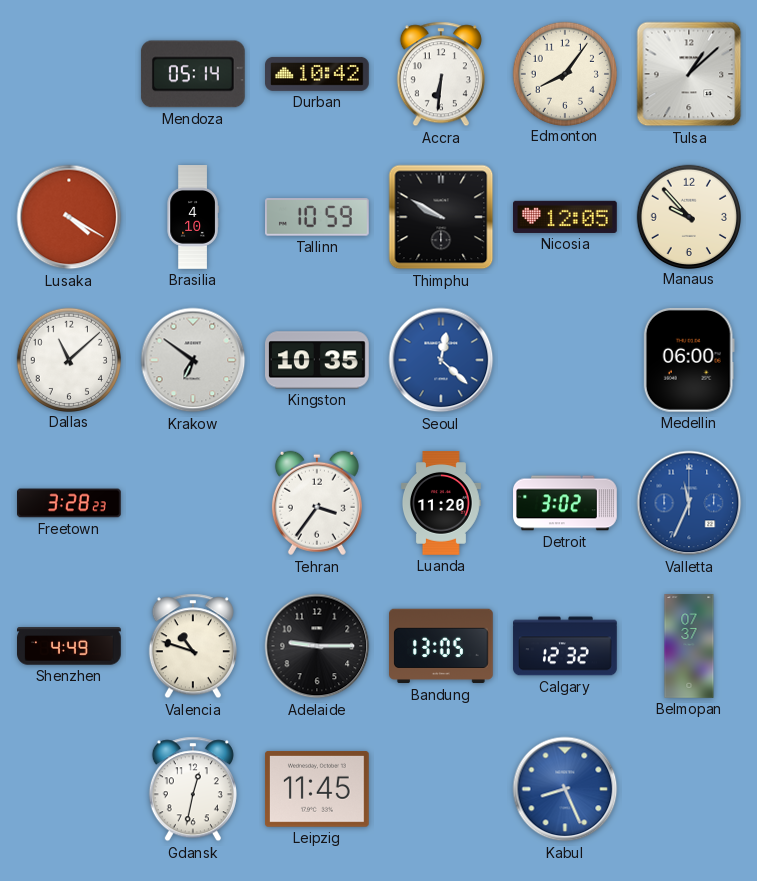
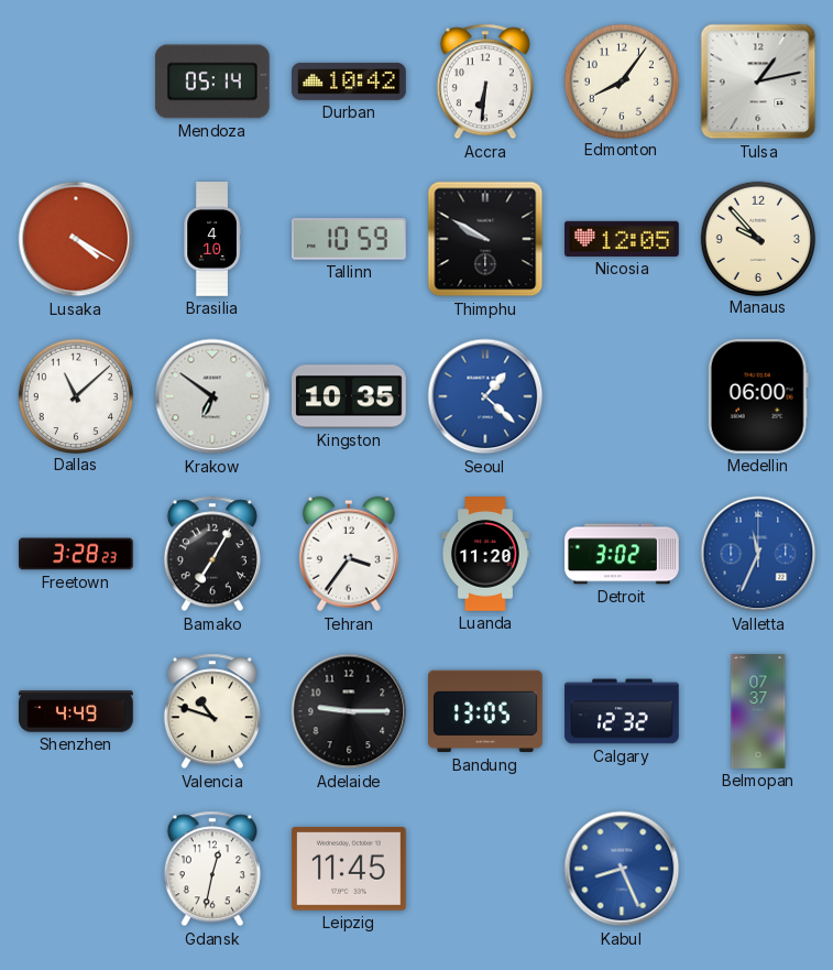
Tulsa: 1:08 -> 1:13
Seoul: 12:22 -> 1:22
Bamako: none -> 7:05
